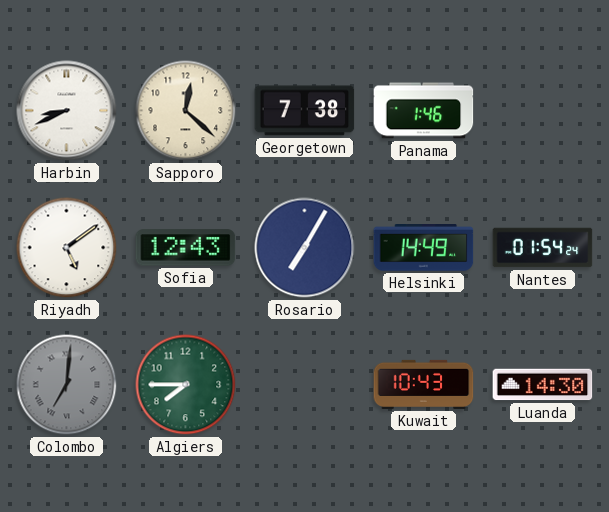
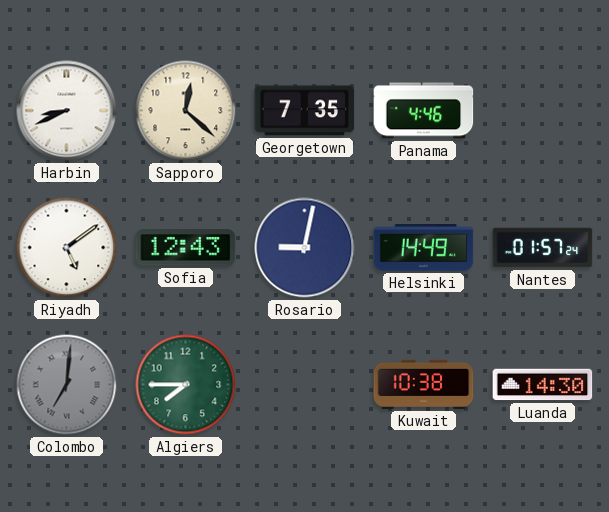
Georgetown: 7:38 -> 7:35
Panama: 1:46 -> 4:46
Rosario: 7:05 -> 9:02
Nantes: 01:54 -> 01:57
Kuwait: 10:43 -> 10:38
